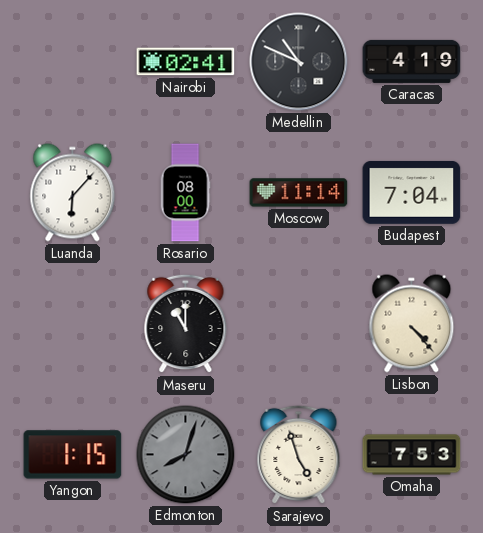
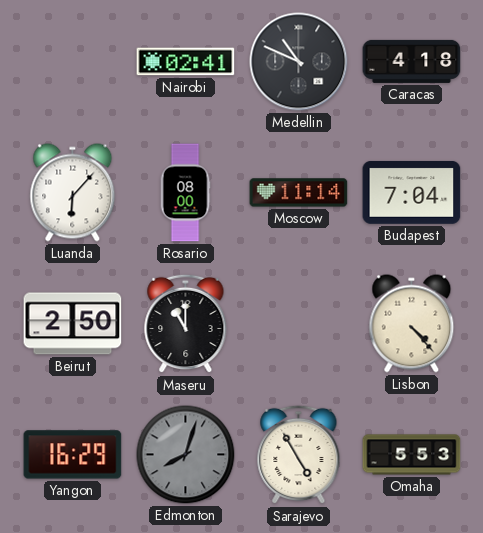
Caracas: 4:19 -> 4:18
Beirut: none -> 2:50
Yangon: 1:15 -> 16:29
Sarajevo: 4:57 -> 4:55
Omaha: 7:53 -> 5:53
